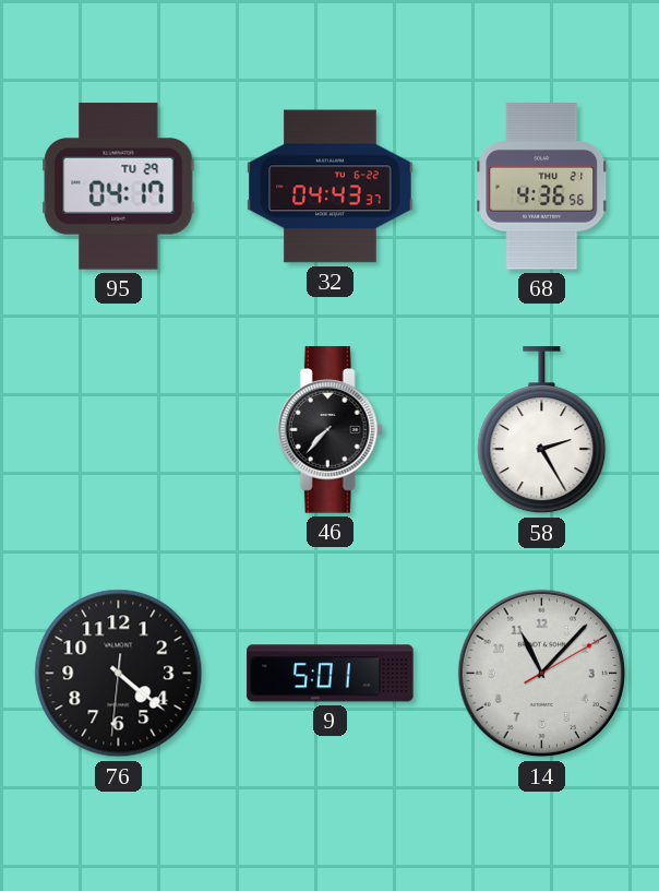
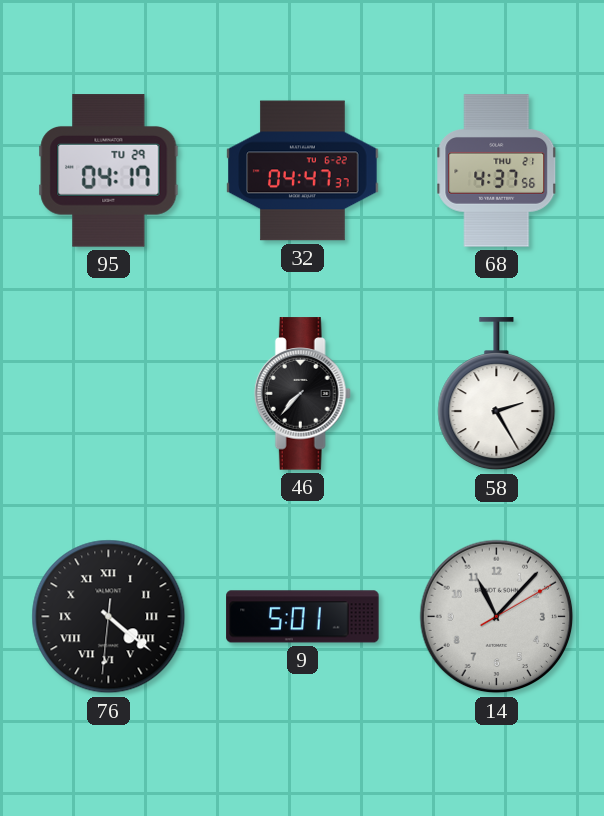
32: 04:43 -> 04:47
68: 4:36 -> 4:37
76 numerals: Arabic -> Roman
